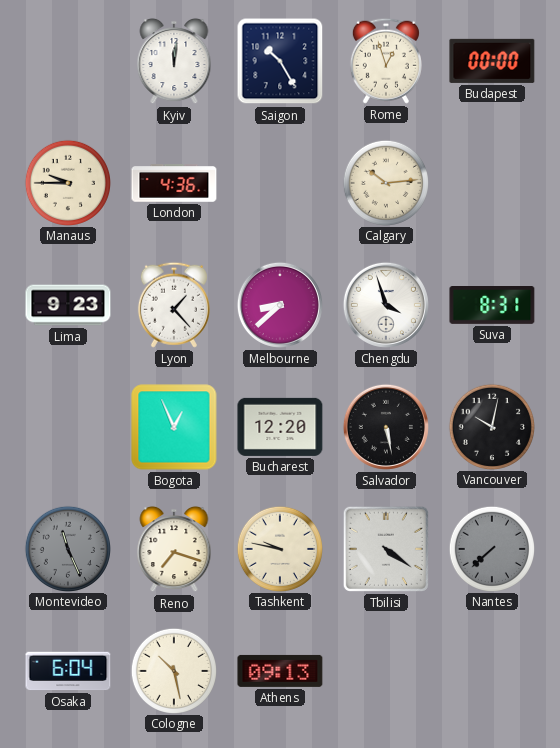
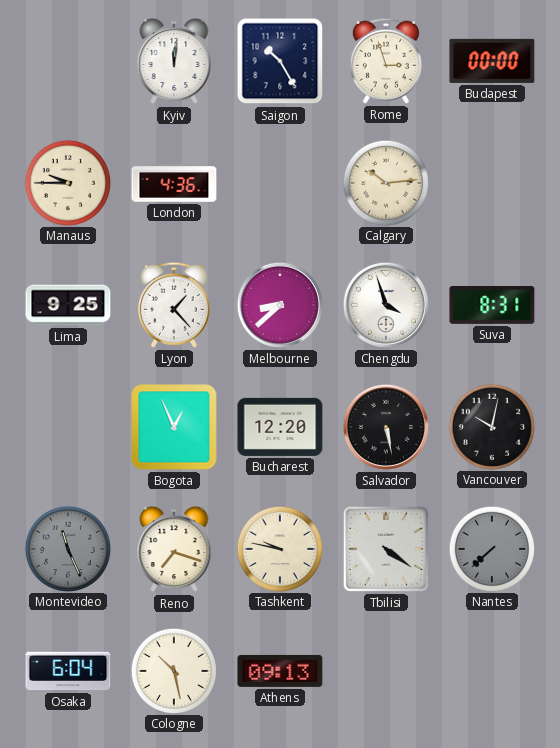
Rome: 12:57 -> 2:57
Lima: 9:23 -> 9:25
